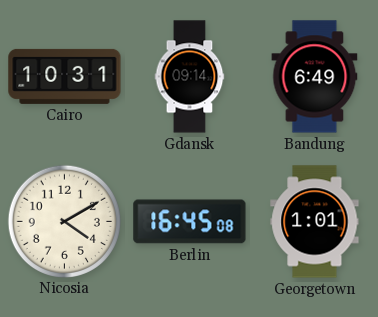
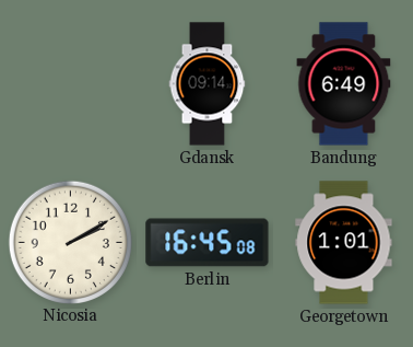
Cairo: 10:31 -> none
Nicosia: 4:10 -> 2:10
